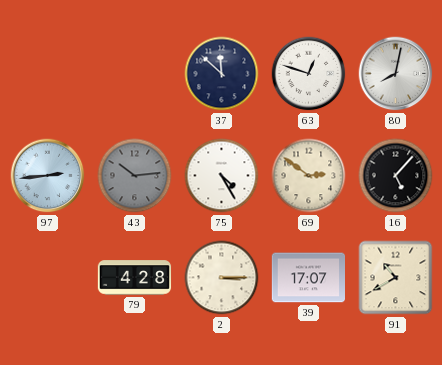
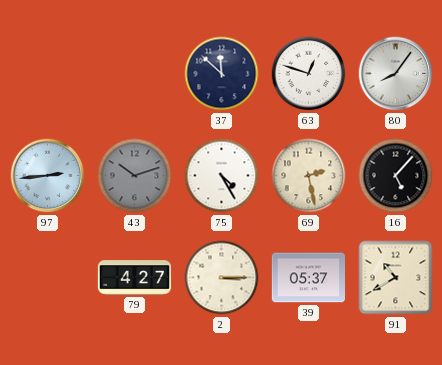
80: 8:02 -> 8:06
43: 10:14 -> 10:12
69: 2:51 -> 2:28
79: 4:28 -> 4:27
39: 17:07 -> 05:37
